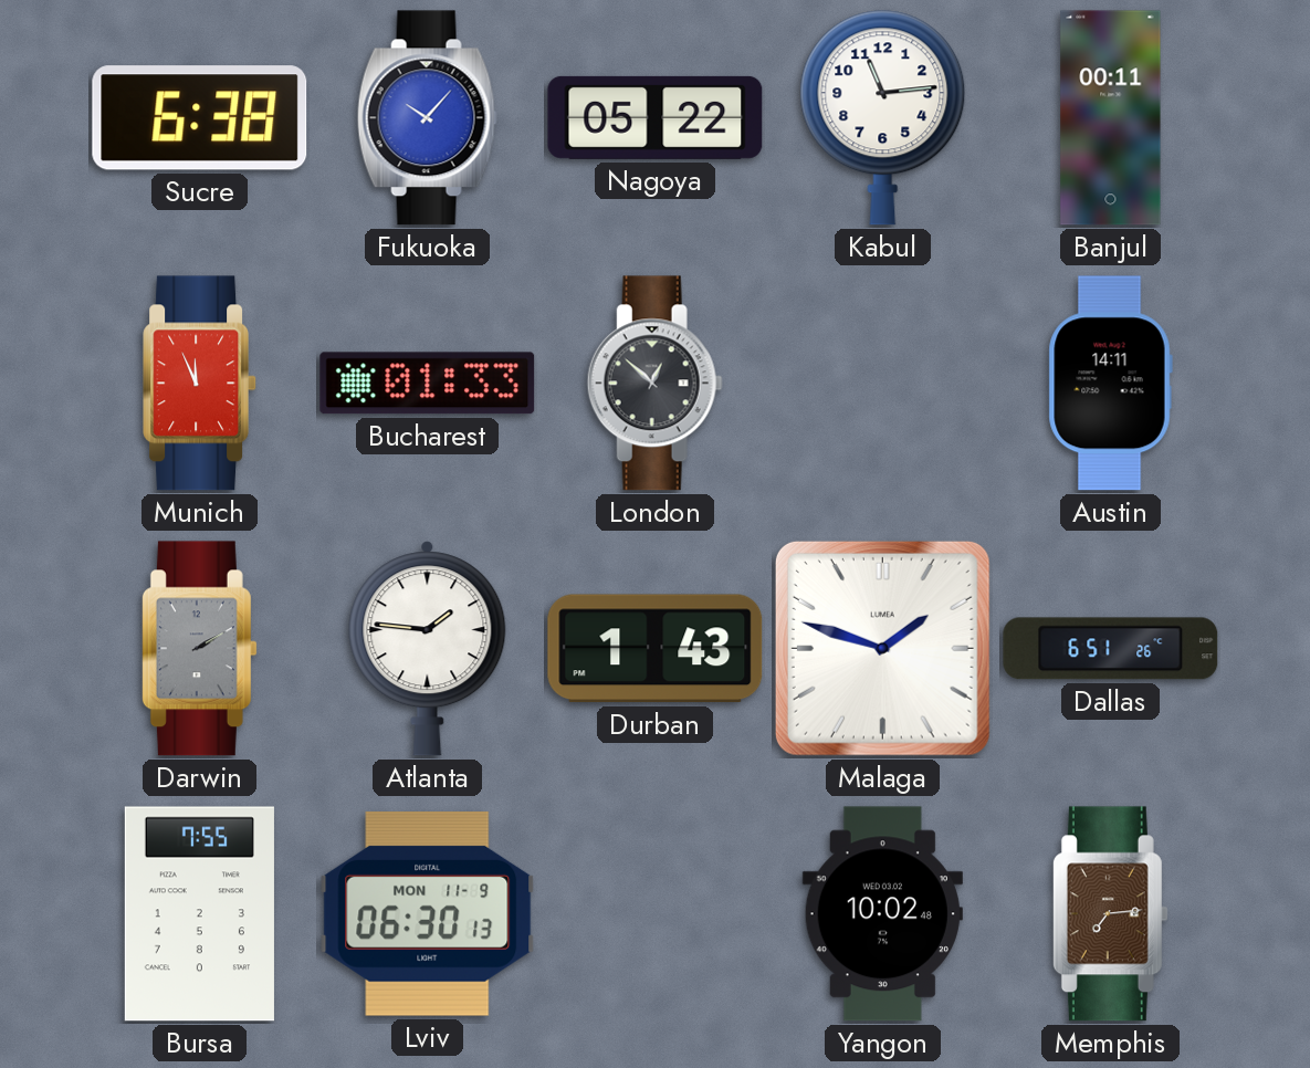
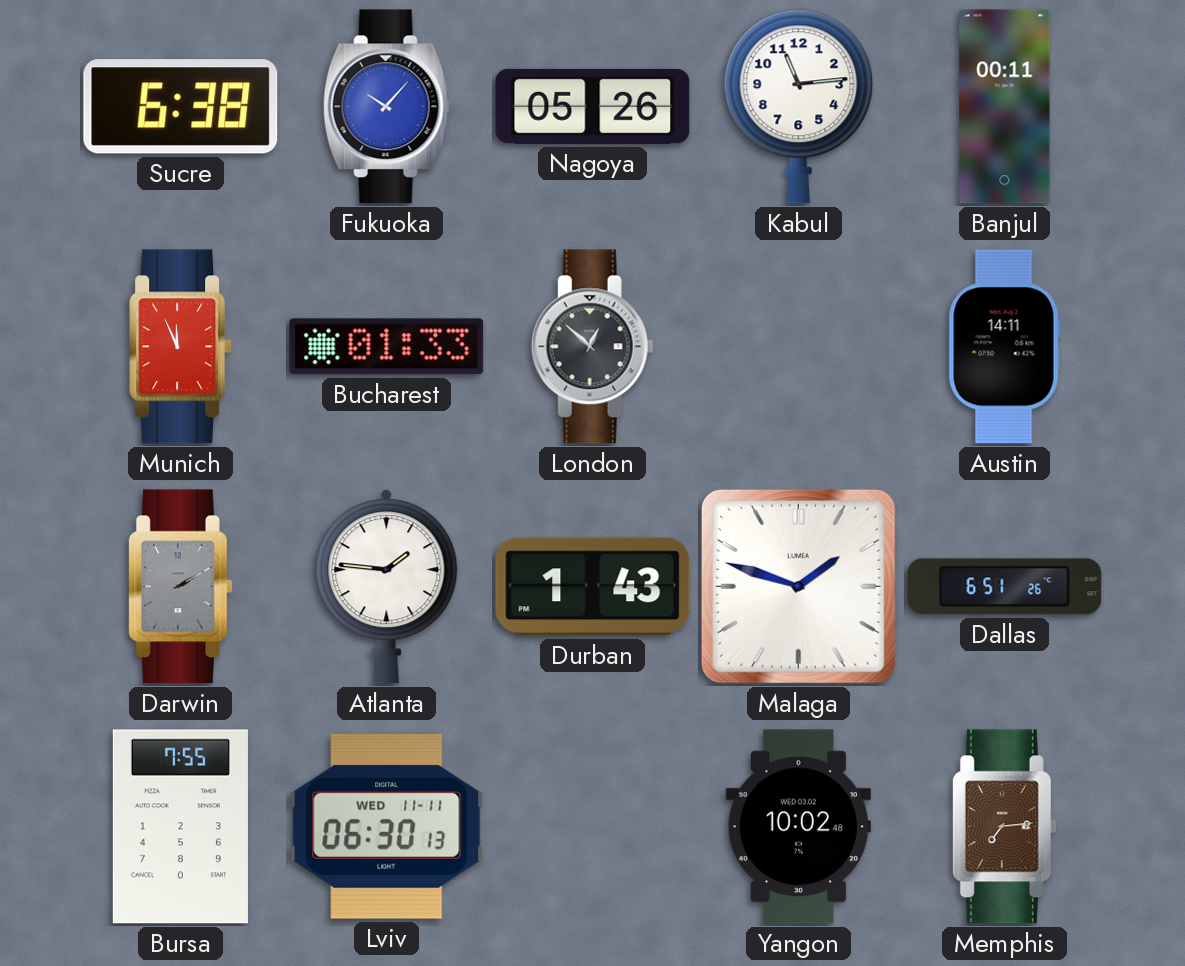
Nagoya: 05:22 -> 05:26
Lviv date: MON 11-9 -> WED 11-11
